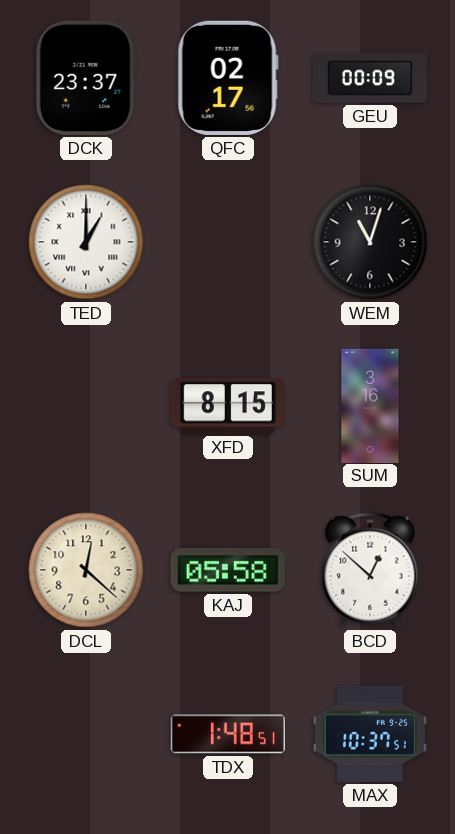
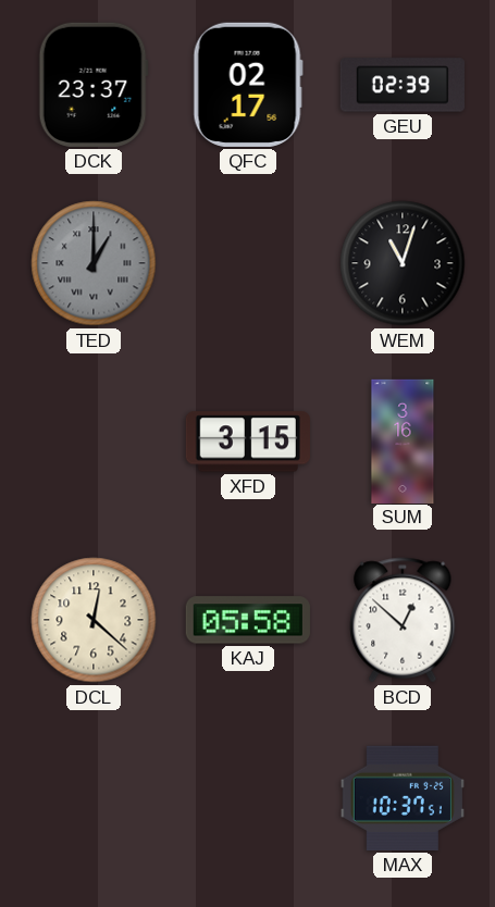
GEU: 00:09 -> 02:39
TED dial: white -> grey
XFD: 8:15 -> 3:15
TDX: 1:48 -> none
